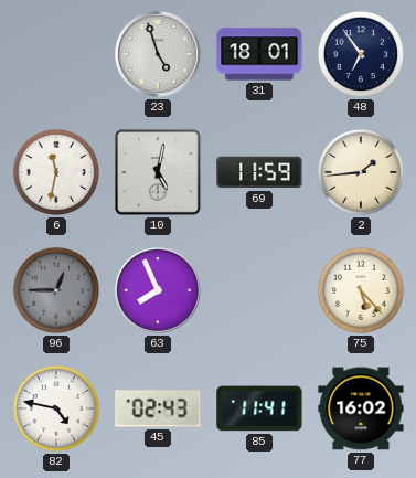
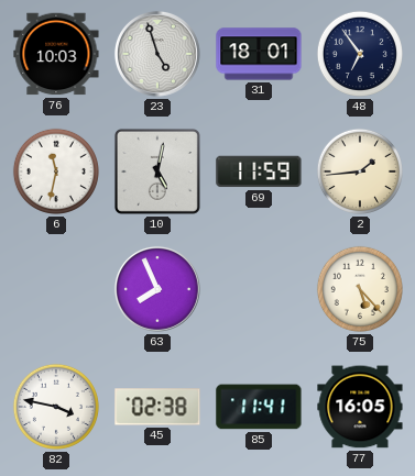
76: none -> 10:03
96: 12:45 -> none
82: 4:47 -> 3:47
45: 02:43 -> 02:38
77: 16:02 -> 16:05
